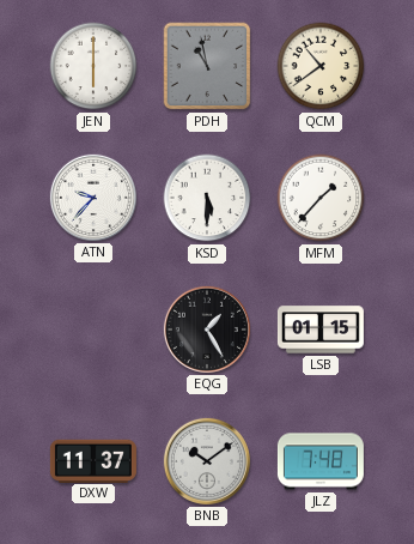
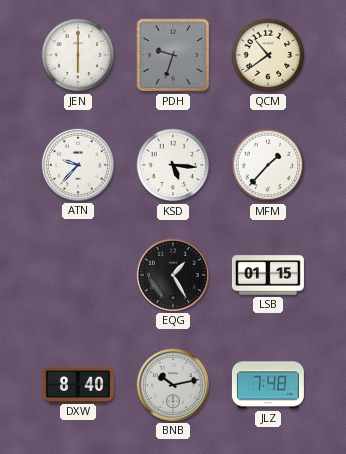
PDH: 10:58 -> 9:33
KSD: 5:30 -> 5:16
DXW: 11:37 -> 8:40
BNB: 10:09 -> 10:13
